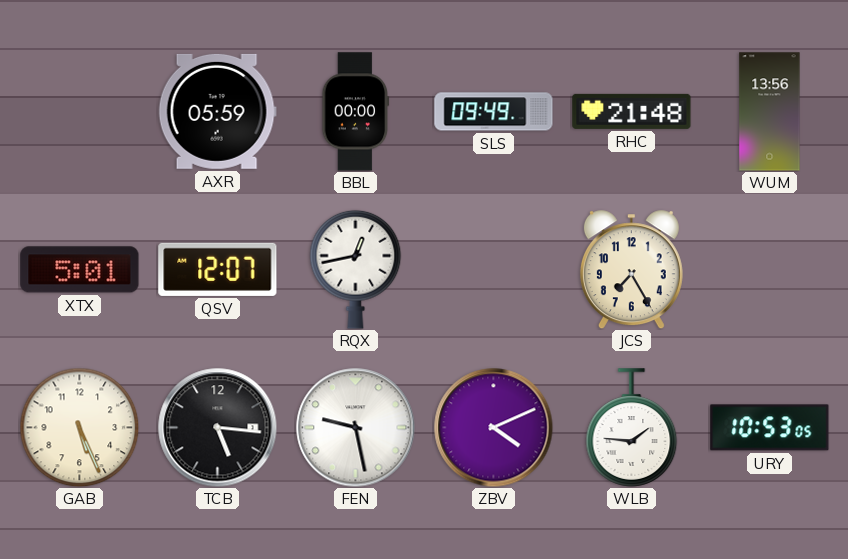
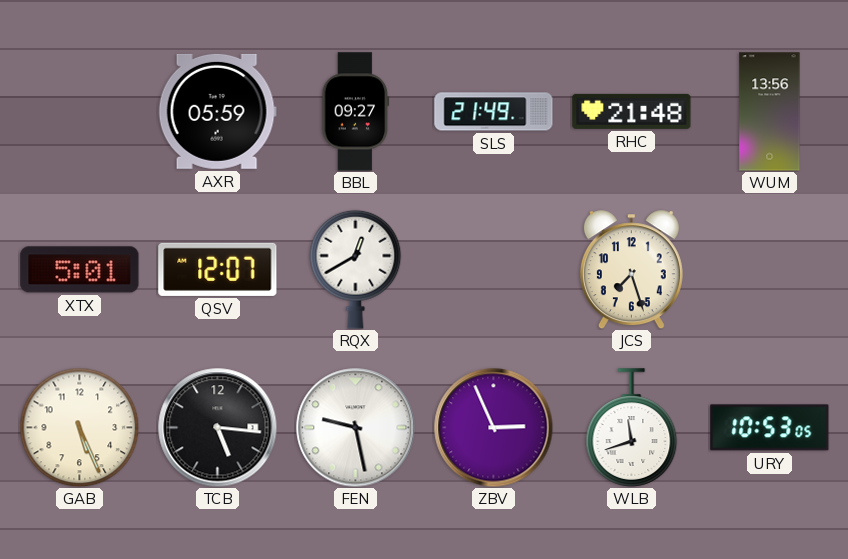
BBL: 00:00 -> 09:27
SLS: 09:49 -> 21:49
RQX: 12:43 -> 12:40
JCS: 7:25 -> 7:27
ZBV: 4:11 -> 2:56
WLB: 1:46 -> 11:42
